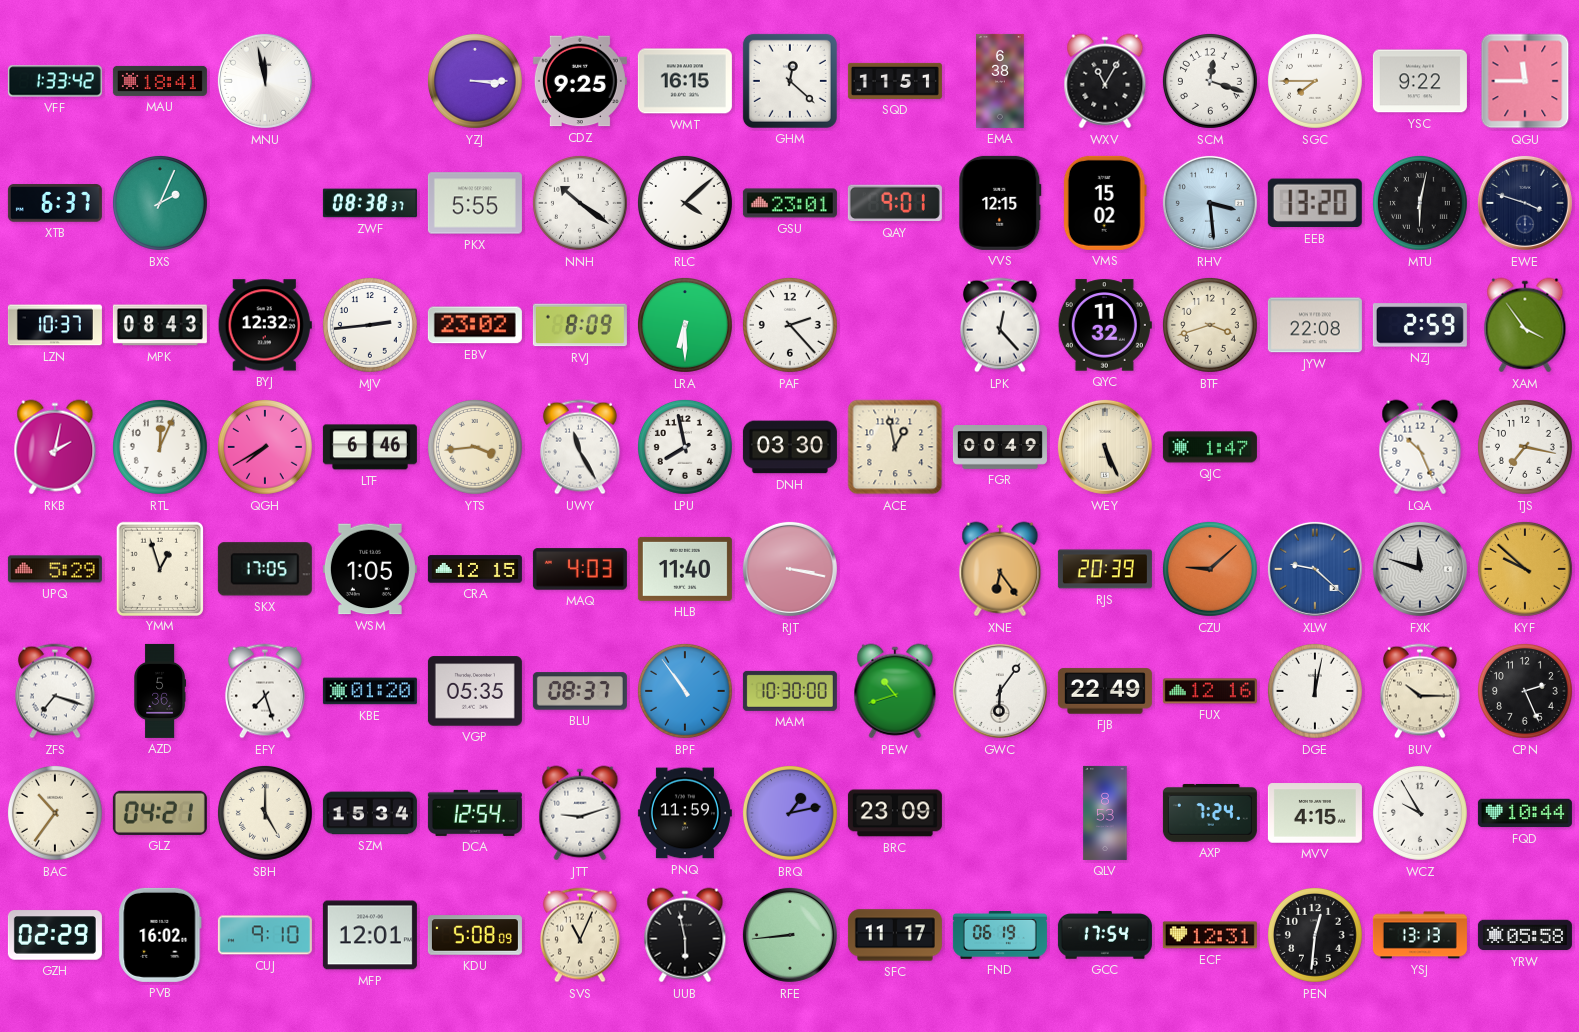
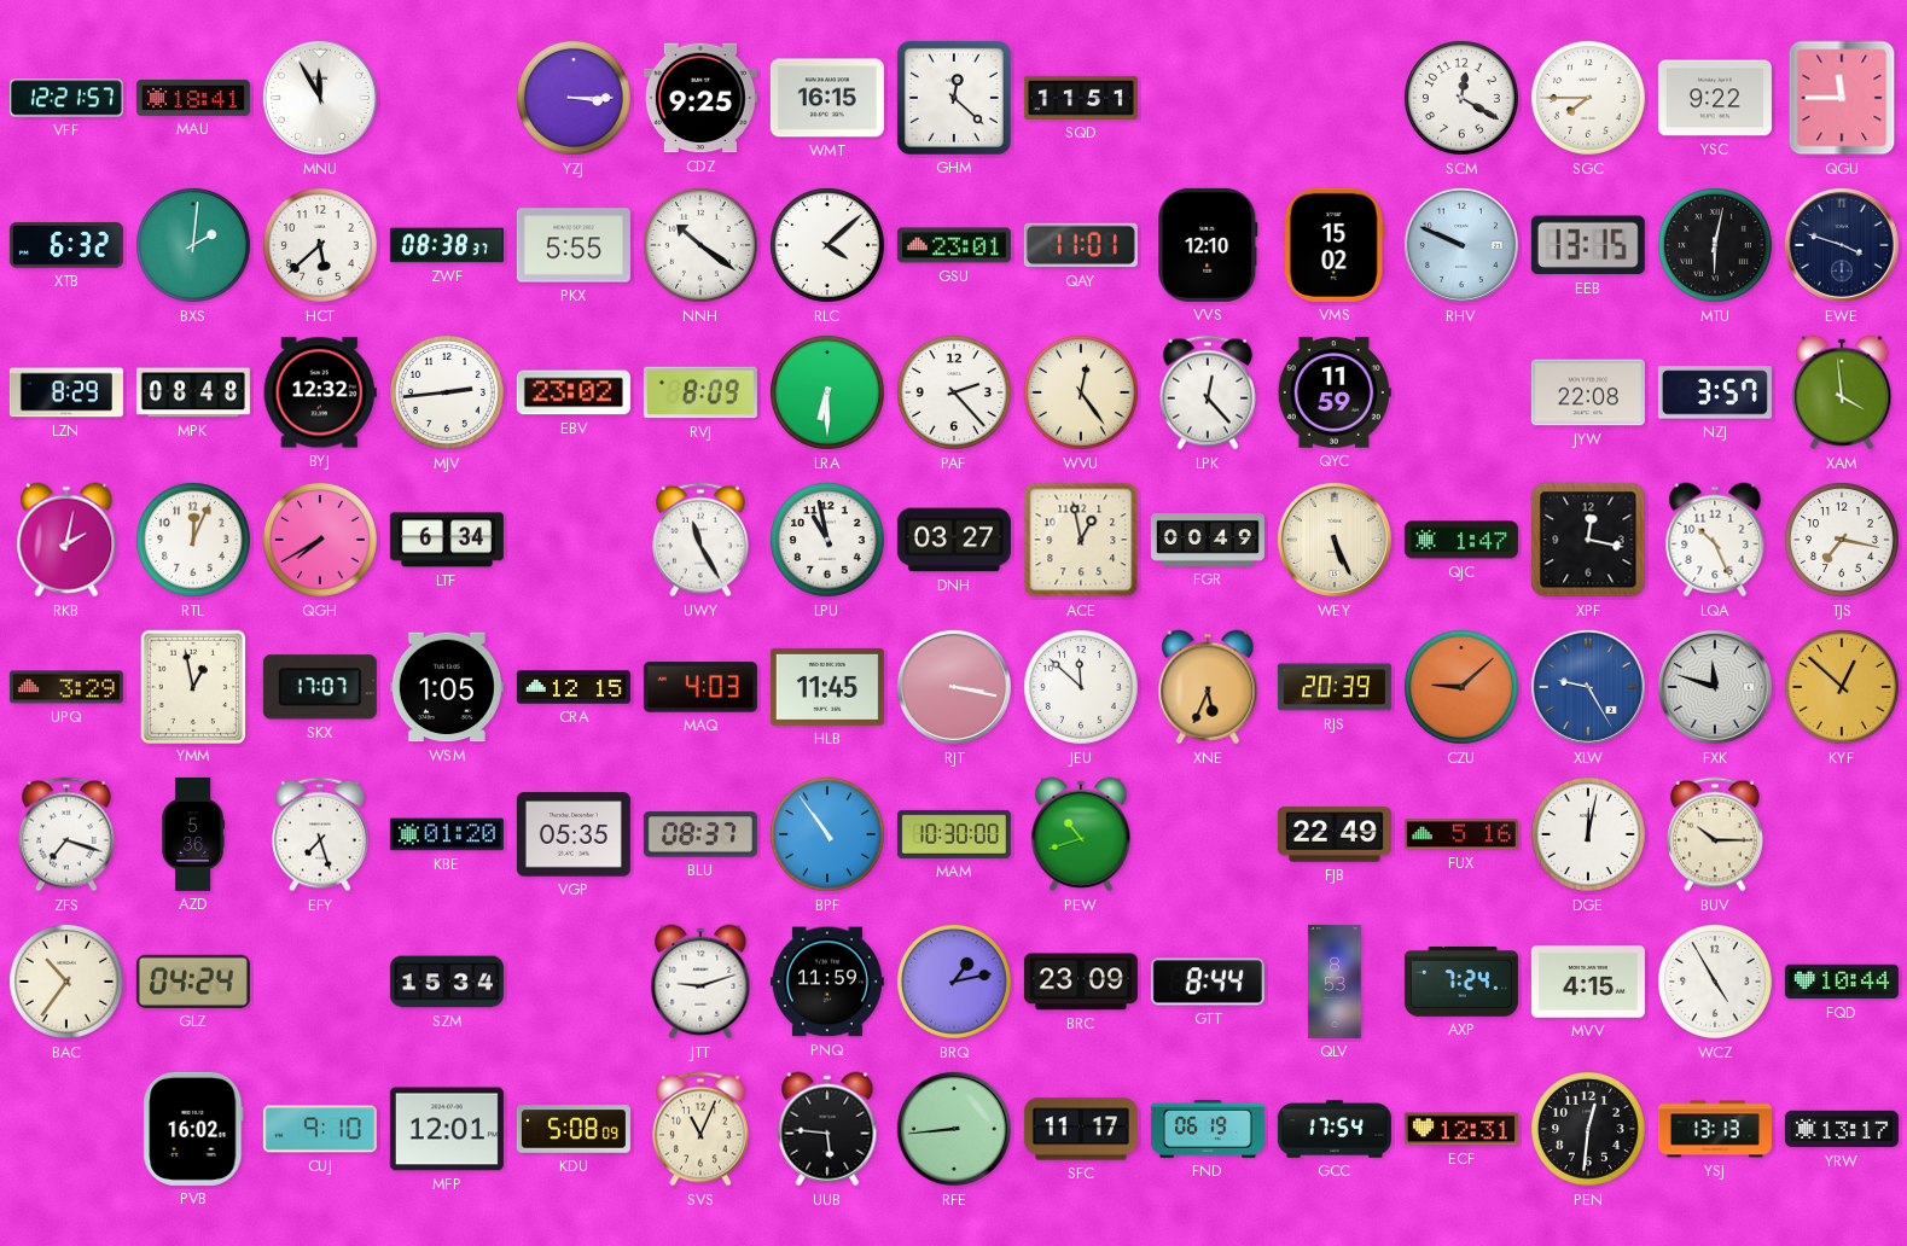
VFF: 1:33 -> 12:21
MNU: 11:58 -> 11:55
EMA: 6:38 -> none
WXV: 11:05 -> none
SCM: 12:18 -> 12:20
XTB: 6:37 -> 6:32
BXS: 2:04 -> 2:01
HCT: none -> 5:38
QAY: 9:01 -> 11:01
VVS: 12:15 -> 12:10
RHV: 3:29 -> 9:49
EEB: 13:20 -> 13:15
LZN: 10:37 -> 8:29
MPK: 08:43 -> 08:48
WVU: none -> 12:24
QYC: 11:32 -> 11:59
BTF: 3:42 -> none
NZJ: 2:59 -> 3:57
XAM: 3:54 -> 3:59
LTF: 6:46 -> 6:34
YTS: 3:44 -> none
LPU: 7:58 -> 10:58
DNH: 03:30 -> 03:27
XPF: none -> 12:17
UPQ: 5:29 -> 3:29
YMM: 12:57 -> 12:58
SKX: 17:05 -> 17:07
HLB: 11:40 -> 11:45
JEU: none -> 11:52
XNE: 6:24 -> 5:34
XLW: 9:22 -> 9:25
KYF: 9:52 -> 12:52
GWC: 6:06 -> none
FUX: 12:16 -> 5:16
CPN: 2:26 -> none
GLZ: 04:21 -> 04:24
SBH: 5:00 -> none
DCA: 12:54 -> none
GTT: none -> 8:44
WCZ: 9:55 -> 4:55
GZH: 02:29 -> none
UUB: 5:58 -> 5:46
YRW: 05:58 -> 13:17
